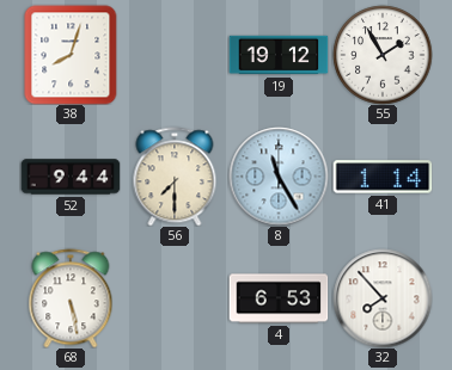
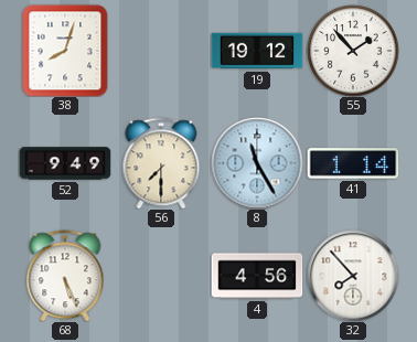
55: 1:55 -> 1:53
52: 9:44 -> 9:49
68: 5:28 -> 5:26
4: 6:53 -> 4:56
